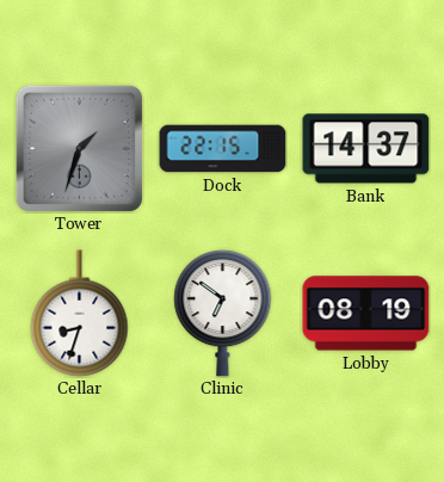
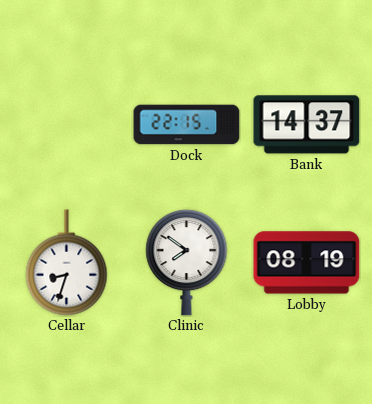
Tower: 1:33 -> none
Clinic: 6:51 -> 7:51
